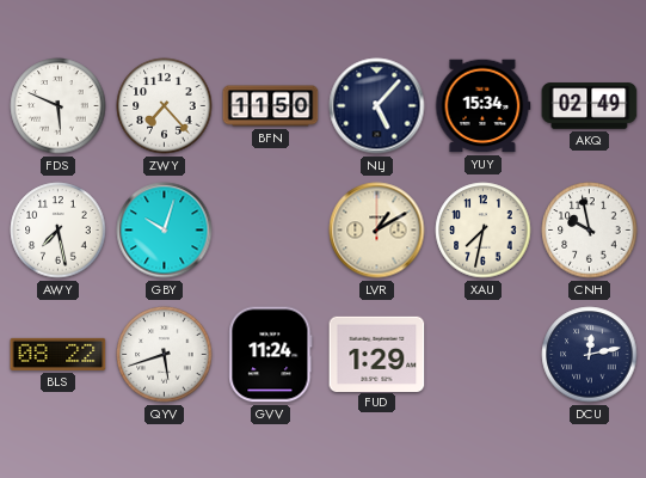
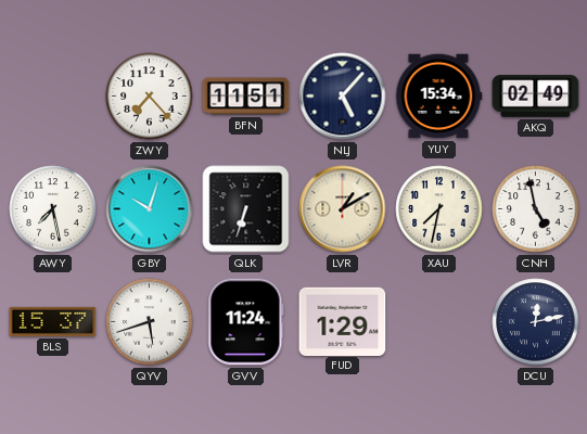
FDS: 5:49 -> none
BFN: 11:50 -> 11:51
QLK: none -> 6:33
CNH: 9:58 -> 4:58
BLS: 08:22 -> 15:37
